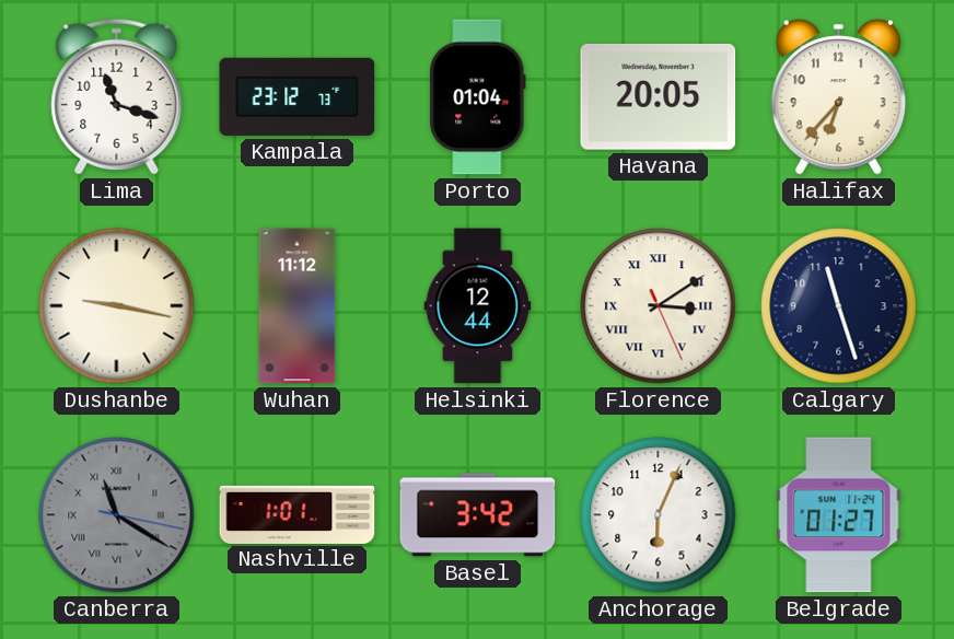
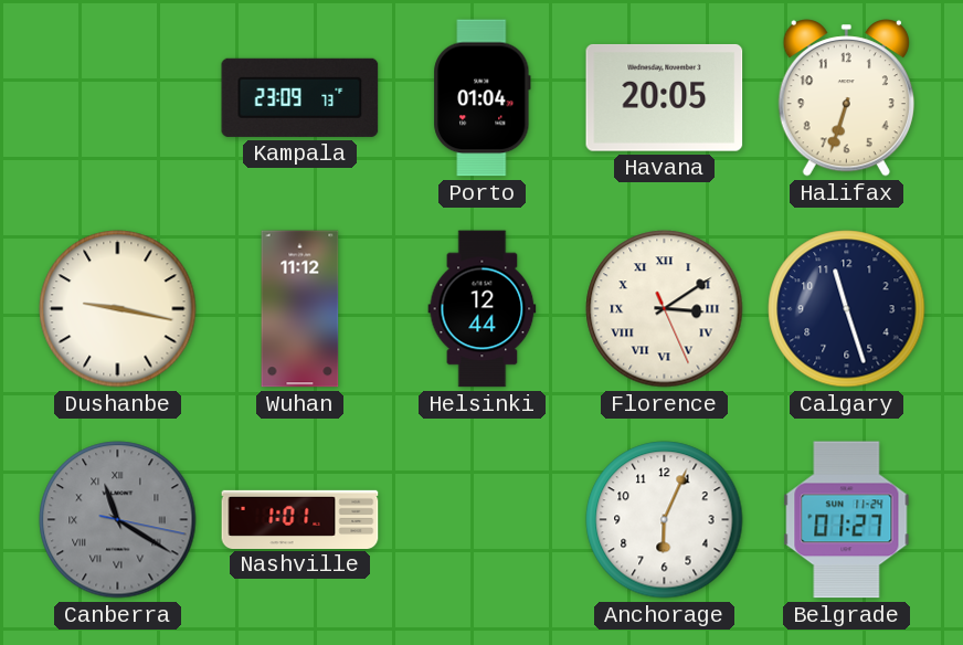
Lima: 11:18 -> none
Kampala: 23:12 -> 23:09
Halifax: 6:37 -> 6:33
Basel: 3:42 -> none
